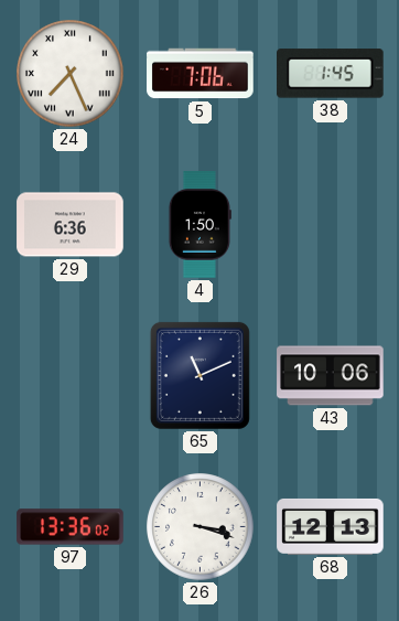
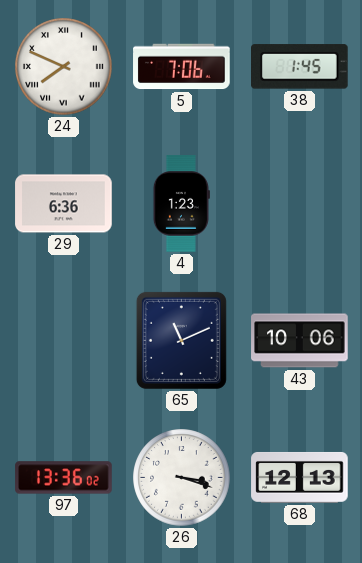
24: 7:26 -> 7:49
4: 1:50 -> 1:23
